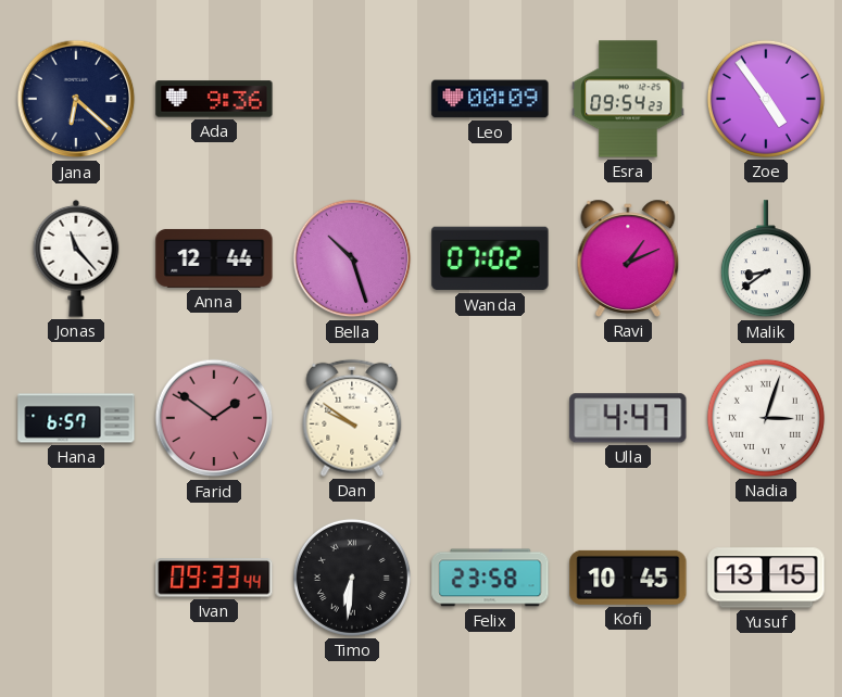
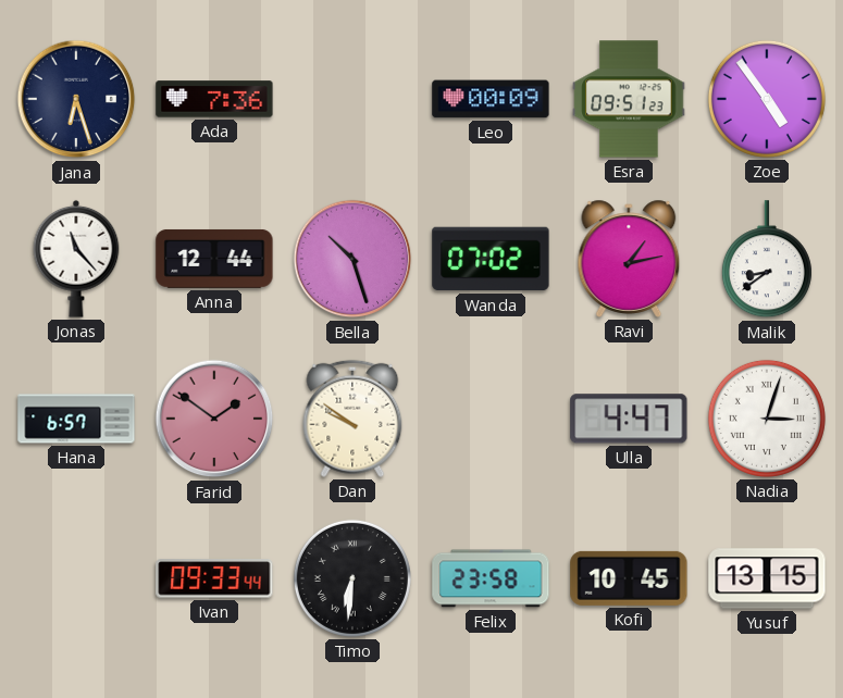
Jana: 6:22 -> 6:27
Ada: 9:36 -> 7:36
Esra: 09:54 -> 09:51
Ravi: 1:11 -> 1:13
